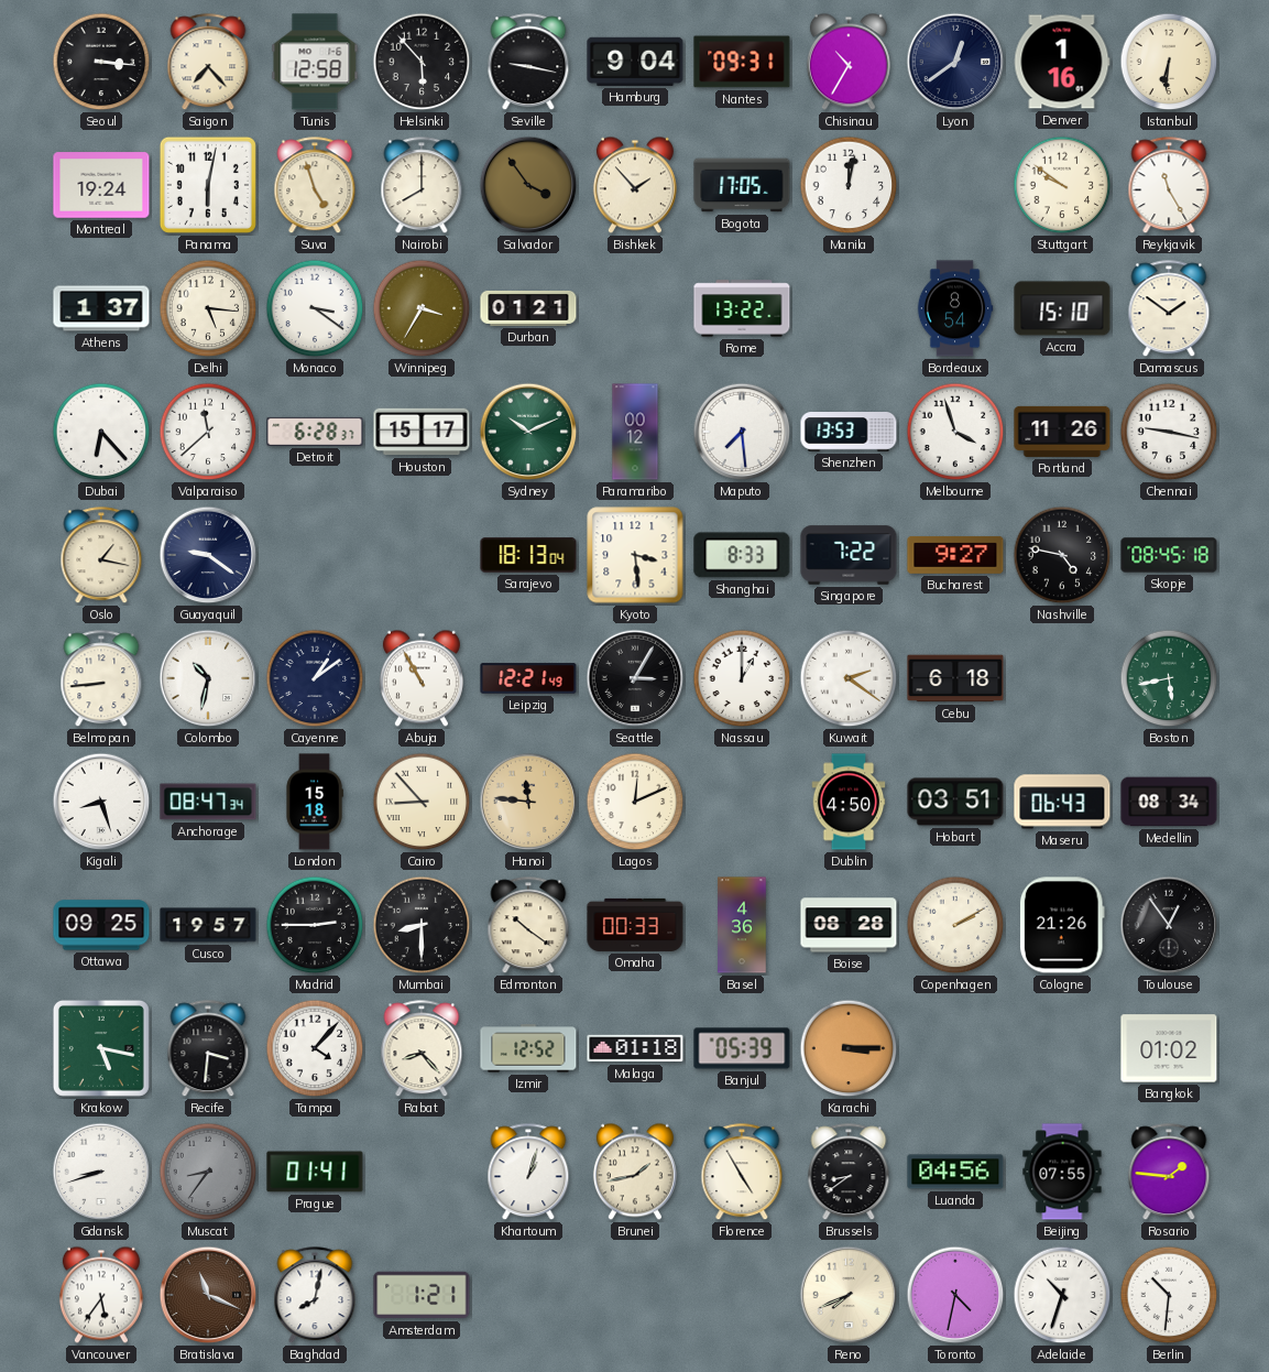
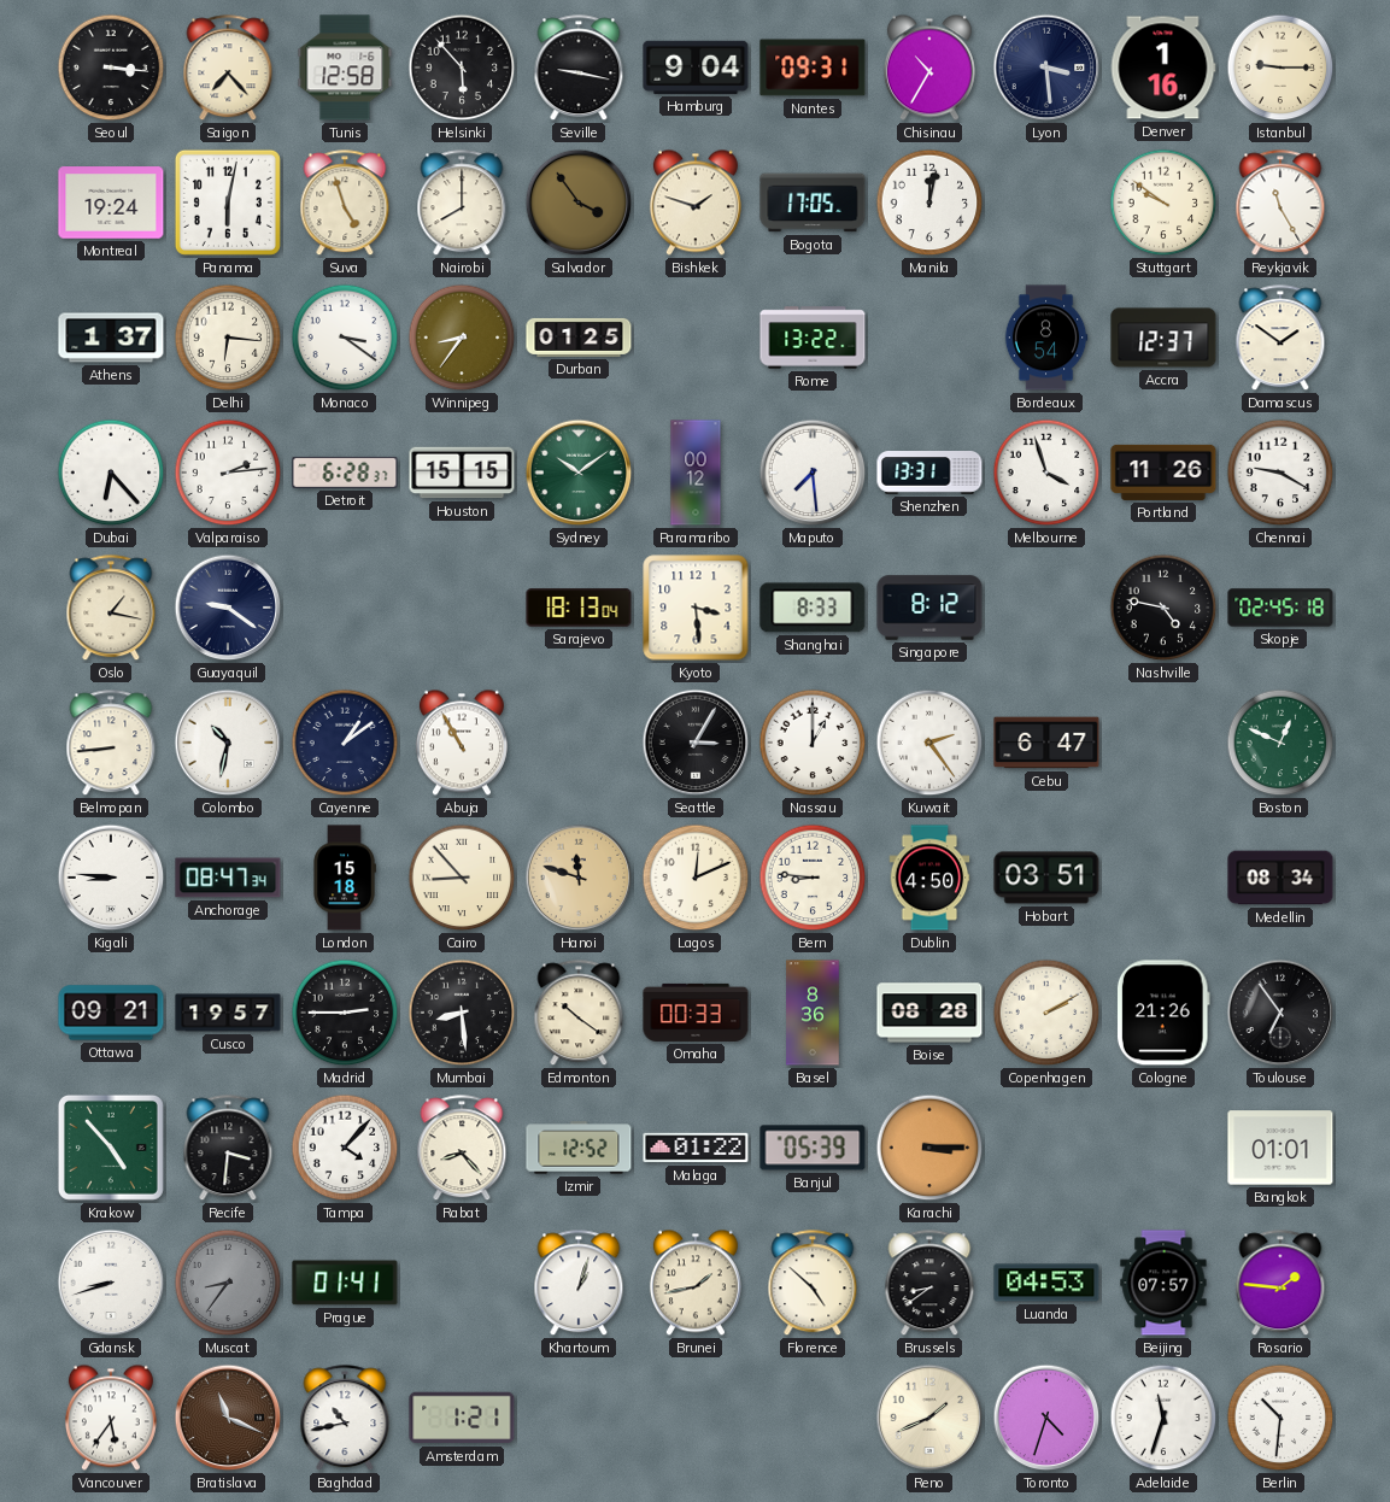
Lyon: 12:39 -> 3:29
Istanbul: 6:31 -> 9:15
Bishkek: 1:53 -> 1:48
Delhi: 5:16 -> 6:16
Winnipeg: 3:35 -> 8:36
Durban: 01:21 -> 01:25
Accra: 15:10 -> 12:37
Valparaiso: 11:38 -> 2:14
Houston: 15:17 -> 15:15
Sydney: 10:11 -> 10:09
Shenzhen: 13:53 -> 13:31
Chennai: 9:17 -> 9:20
Singapore: 7:22 -> 8:12
Bucharest: 9:27 -> none
Skopje: 08:45 -> 02:45
Leipzig: 12:21 -> none
Kuwait: 2:21 -> 2:24
Cebu: 6:18 -> 6:47
Boston: 5:43 -> 12:49
Kigali: 8:27 -> 8:46
Hanoi: 11:46 -> 11:48
Bern: none -> 8:46
Maseru: 06:43 -> none
Ottawa: 09:25 -> 09:21
Mumbai: 8:30 -> 8:29
Basel: 4:36 -> 8:36
Toulouse: 12:54 -> 6:54
Krakow: 5:17 -> 4:53
Malaga: 01:18 -> 01:22
Bangkok: 01:02 -> 01:01
Florence: 4:55 -> 4:52
Luanda: 04:56 -> 04:53
Beijing: 07:55 -> 07:57
Baghdad: 8:02 -> 10:43
Reno: 7:41 -> 1:41
Toronto: 4:32 -> 4:33
Adelaide: 10:33 -> 11:33
